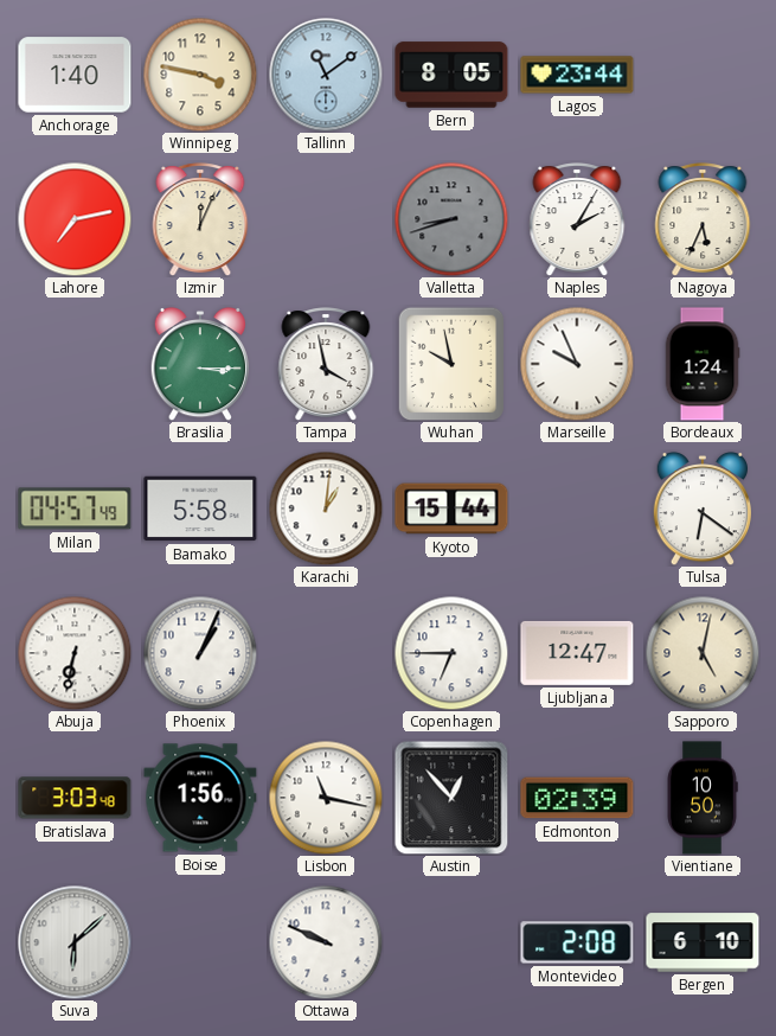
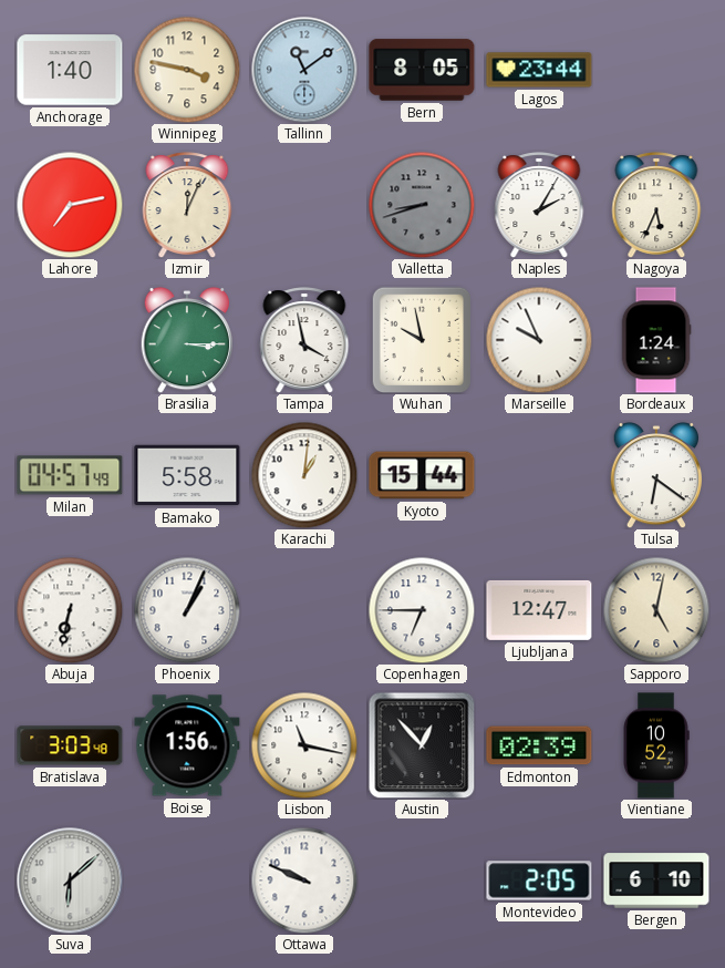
Vientiane: 10:50 -> 10:52
Montevideo: 2:08 -> 2:05
